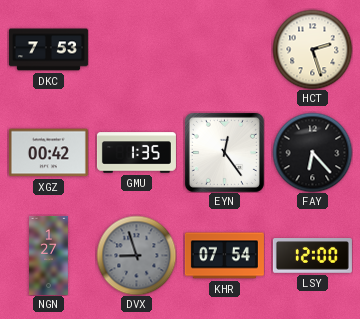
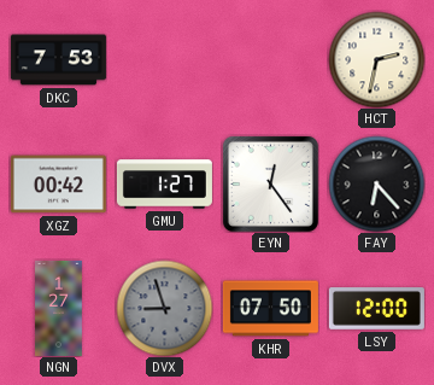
HCT: 2:27 -> 2:32
GMU: 1:35 -> 1:27
KHR: 07:54 -> 07:50
